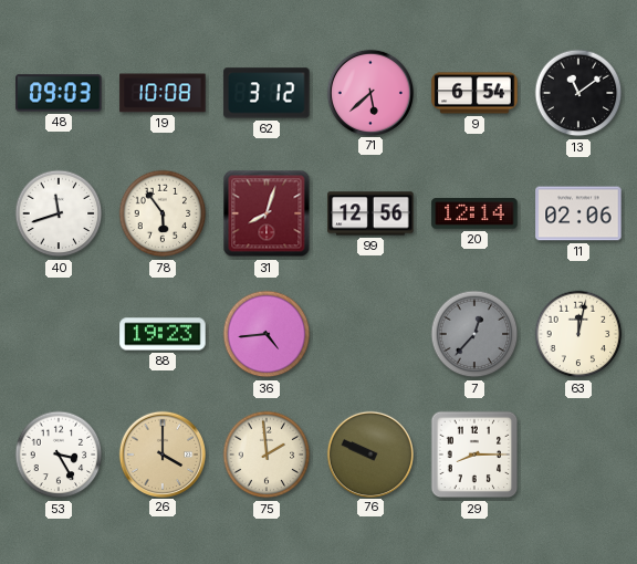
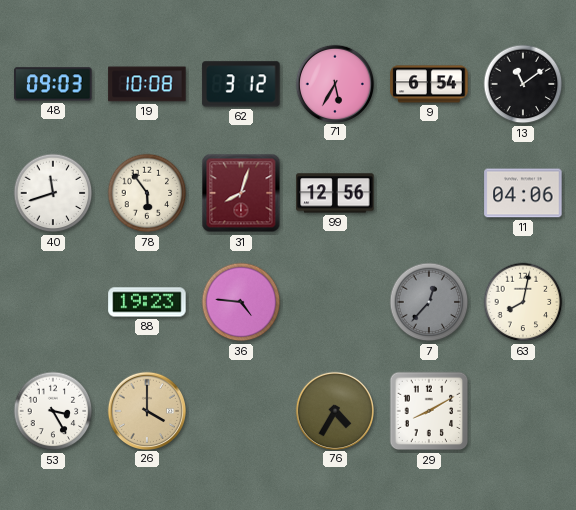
71: 5:38 -> 5:35
20: 12:14 -> none
11: 02:06 -> 04:06
36: 4:44 -> 4:46
63: 12:02 -> 8:02
75: 1:59 -> none
76: 9:49 -> 4:35
29: 8:15 -> 8:10
